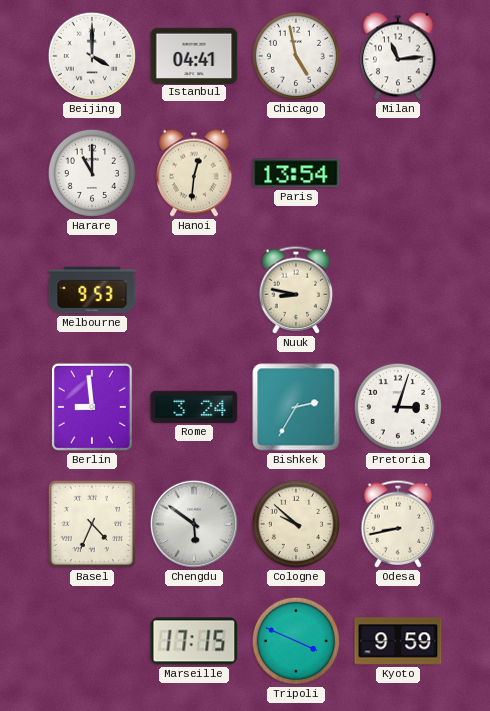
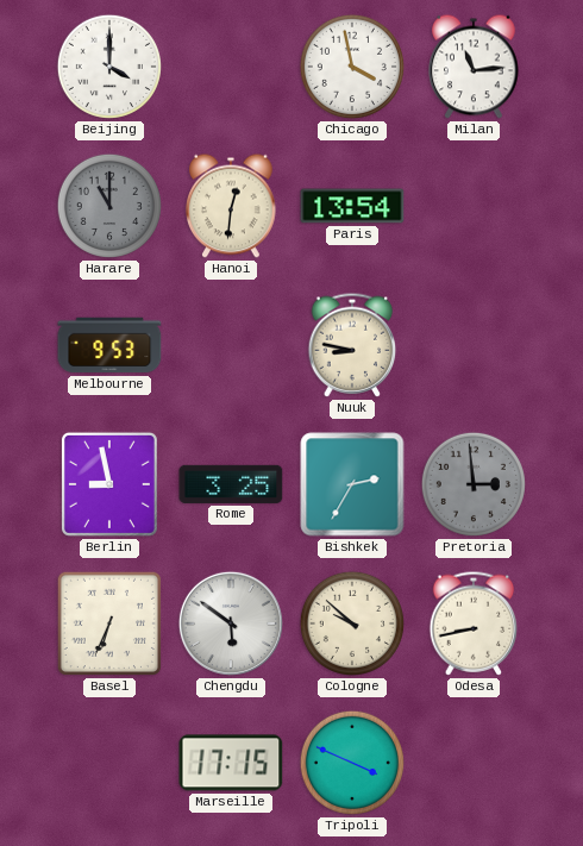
Istanbul: 04:41 -> none
Chicago: 4:58 -> 3:58
Harare dial: white -> grey
Berlin: 8:59 -> 8:58
Rome: 3:24 -> 3:25
Pretoria: 3:03 -> 2:59
Pretoria dial: white -> grey
Basel: 4:34 -> 6:34
Kyoto: 9:59 -> none
